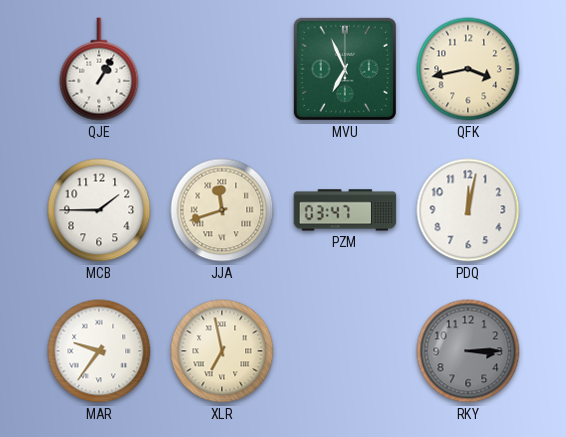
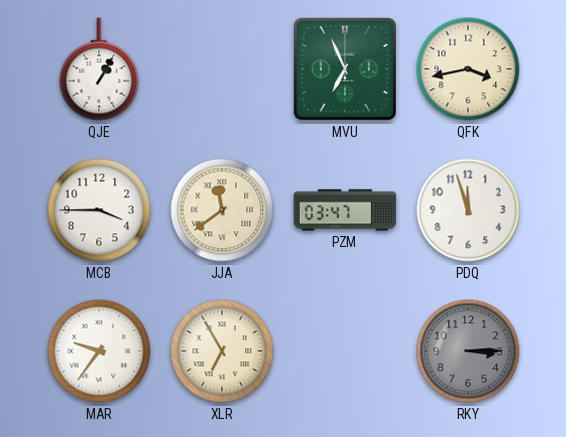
MCB: 1:45 -> 3:45
JJA: 11:42 -> 11:39
PDQ: 12:02 -> 11:57
XLR: 6:58 -> 6:55
